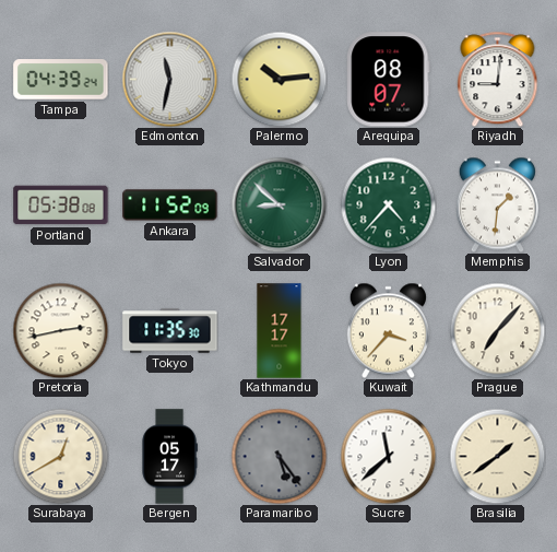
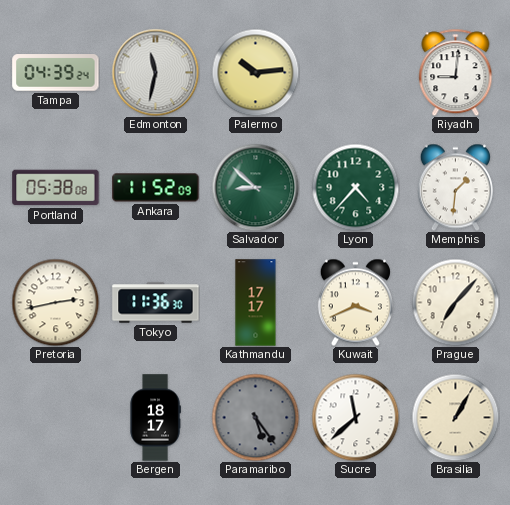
Arequipa: 08:07 -> none
Tokyo: 11:35 -> 11:36
Kuwait: 3:37 -> 3:41
Surabaya: 12:40 -> none
Bergen: 05:17 -> 18:17
Brasilia: 1:39 -> 1:05
